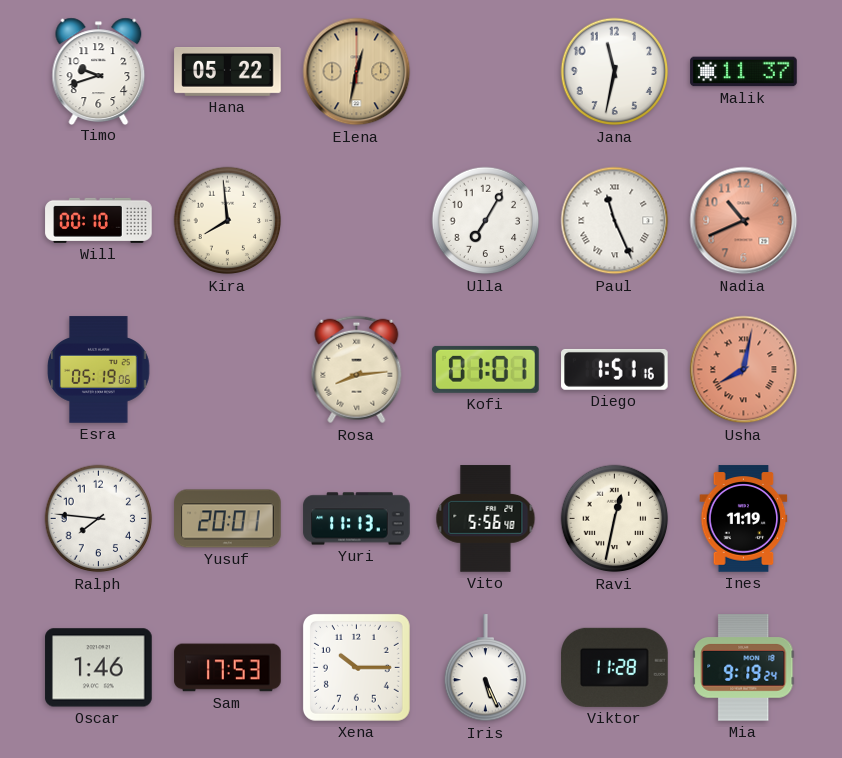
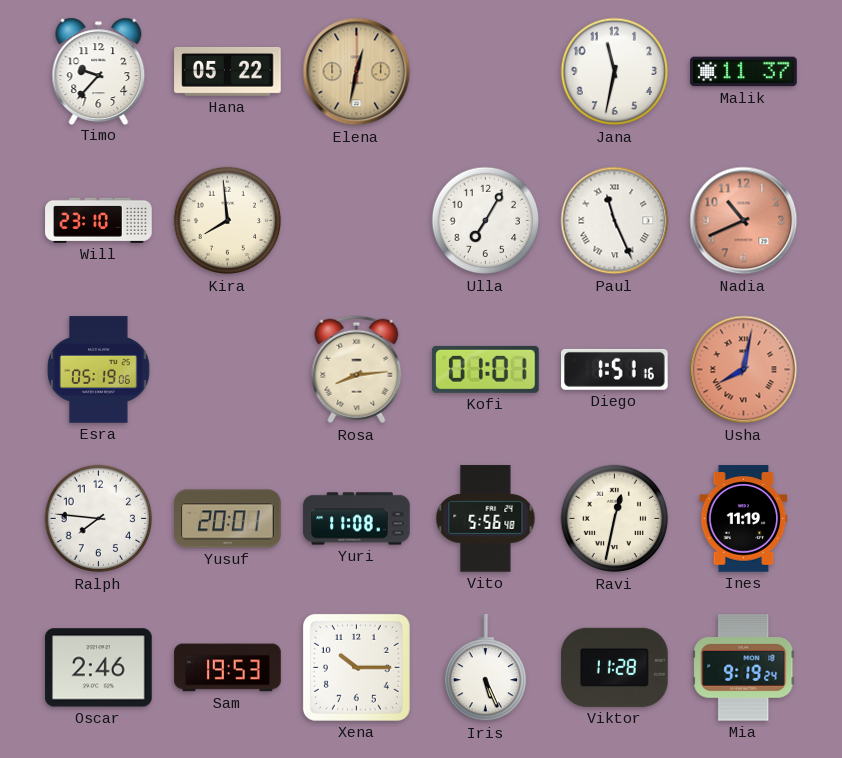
Timo: 9:42 -> 9:37
Will: 00:10 -> 23:10
Yuri: 11:13 -> 11:08
Oscar: 1:46 -> 2:46
Sam: 17:53 -> 19:53
